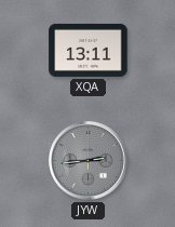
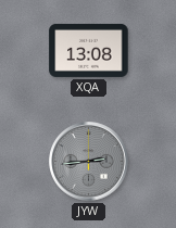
XQA: 13:11 -> 13:08
